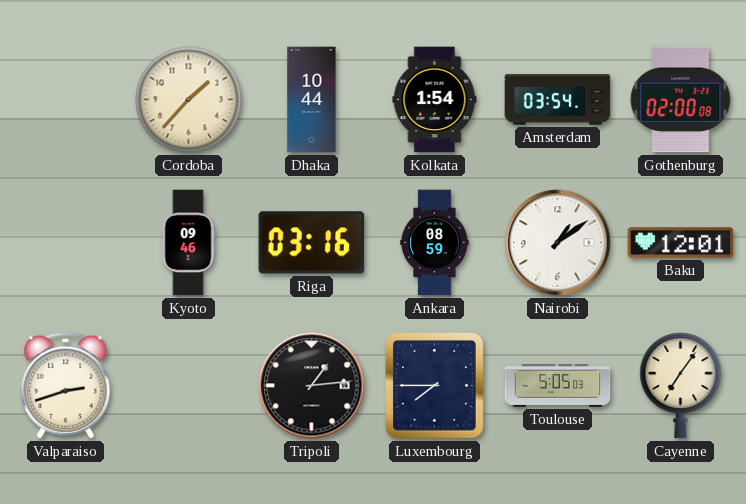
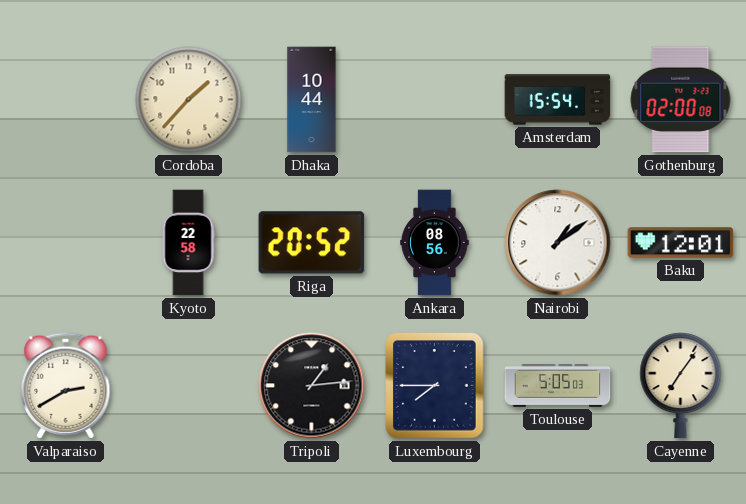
Kolkata: 1:54 -> none
Amsterdam: 03:54 -> 15:54
Kyoto: 09:46 -> 22:58
Riga: 03:16 -> 20:52
Ankara: 08:59 -> 08:56
Valparaiso: 2:42 -> 2:40
